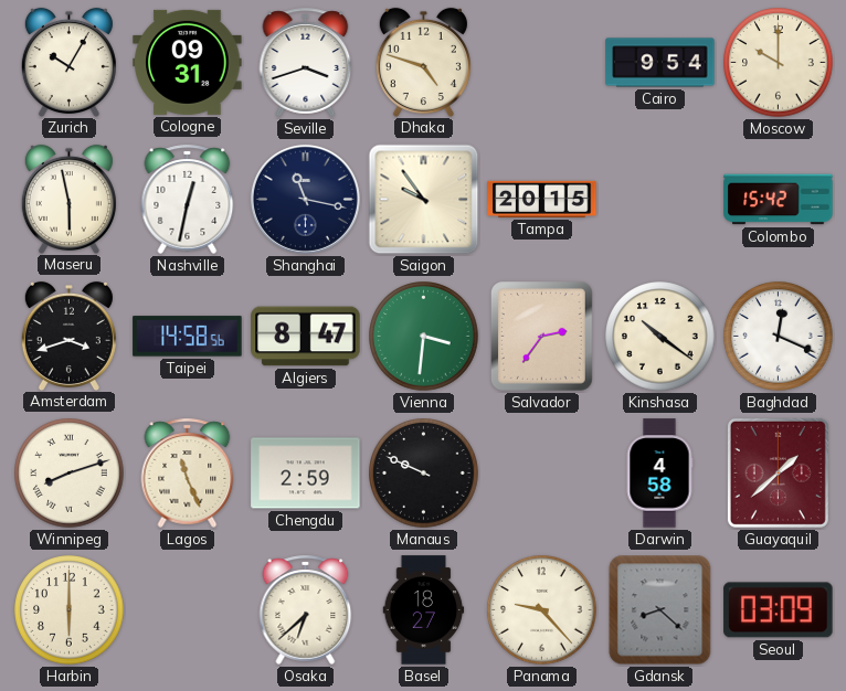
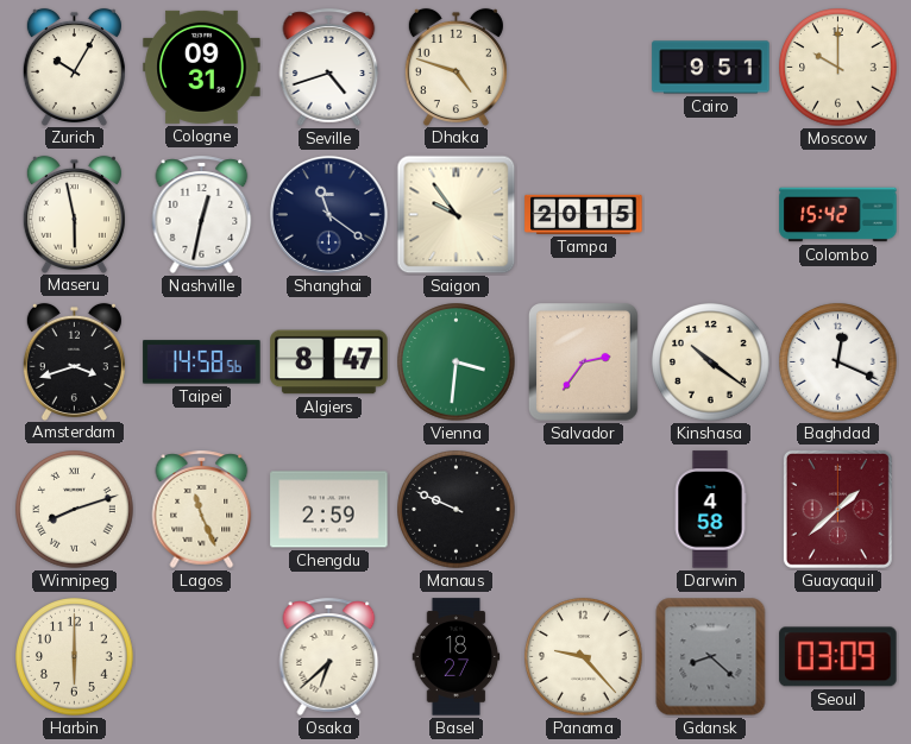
Seville: 3:42 -> 4:42
Cairo: 9:54 -> 9:51
Shanghai: 11:17 -> 11:21
